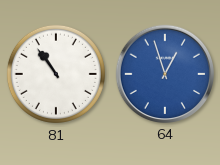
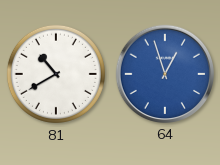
81: 10:54 -> 10:40
